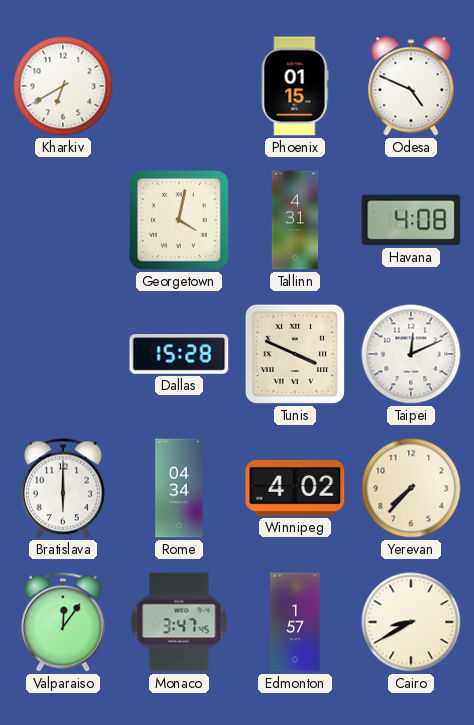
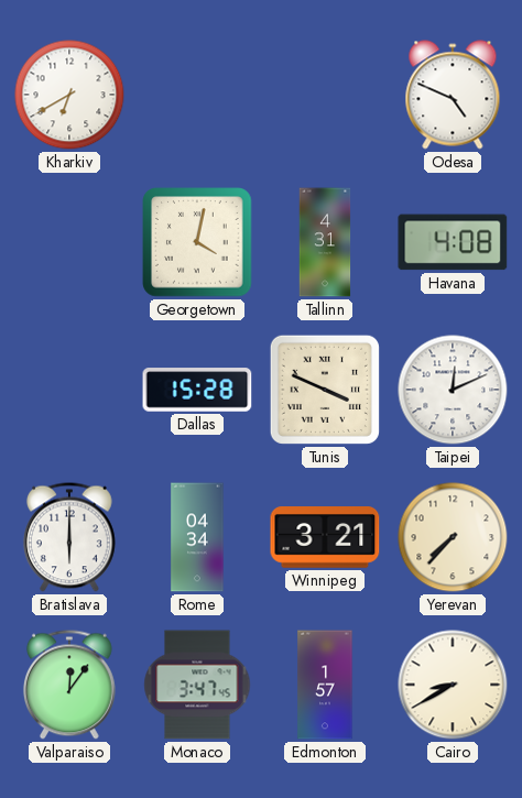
Phoenix: 01:15 -> none
Winnipeg: 4:02 -> 3:21
